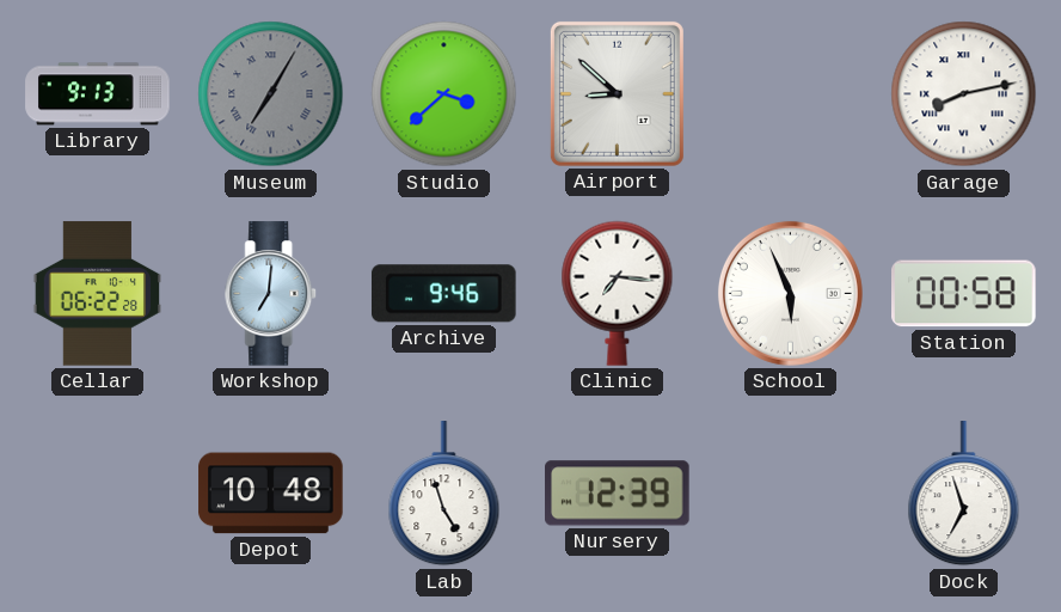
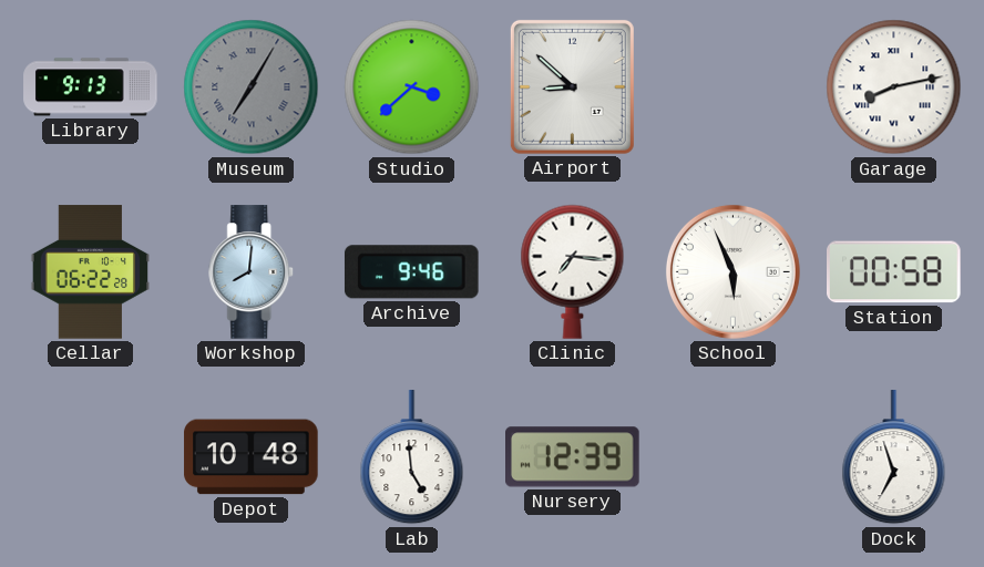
Workshop: 7:01 -> 8:01
Lab: 4:57 -> 4:59
